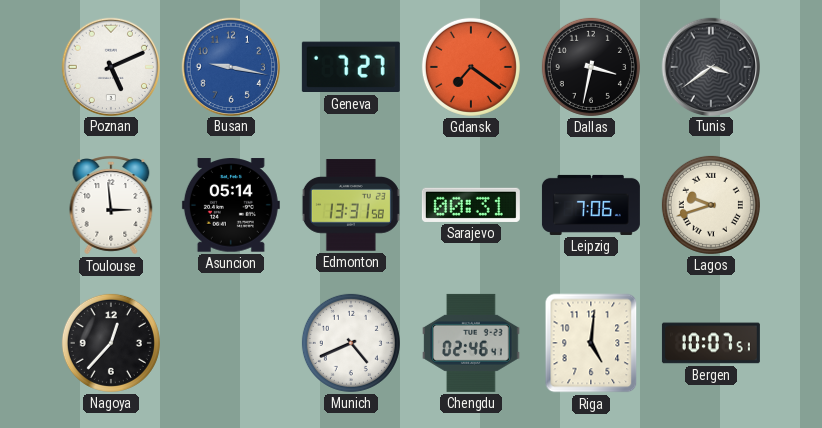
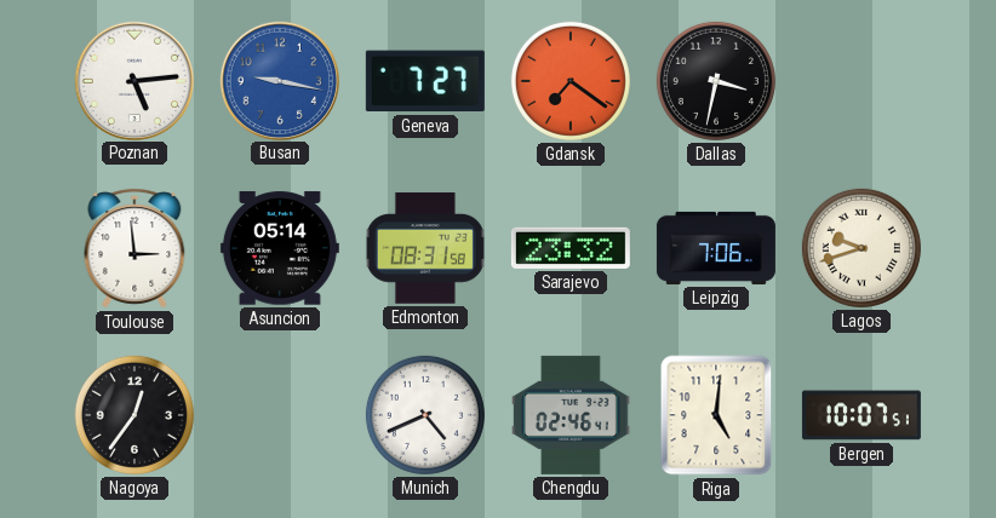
Poznan: 5:11 -> 5:14
Tunis: 3:39 -> none
Edmonton: 13:31 -> 08:31
Sarajevo: 00:31 -> 23:32
Nagoya: 12:37 -> 12:36
